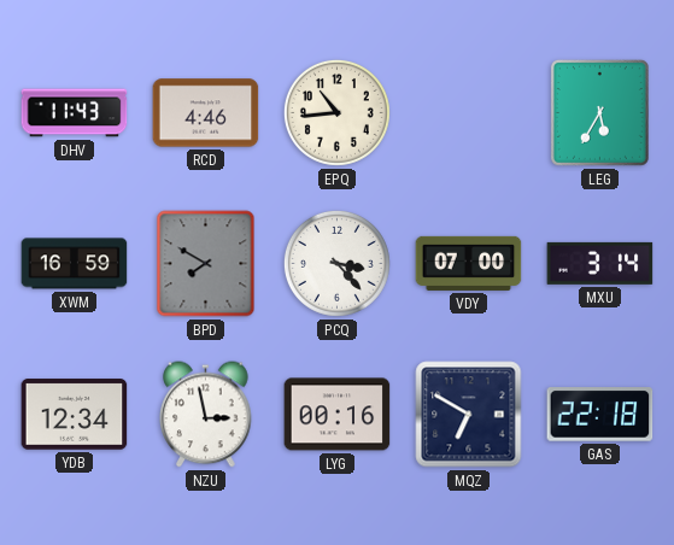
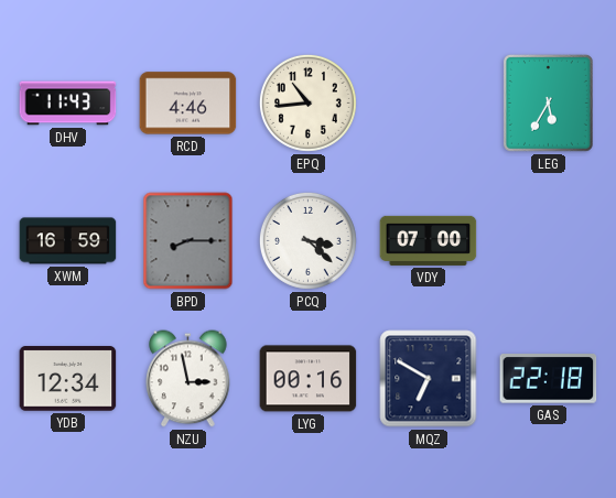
BPD: 7:50 -> 8:15
PCQ: 3:23 -> 3:22
MXU: 3:14 -> none
